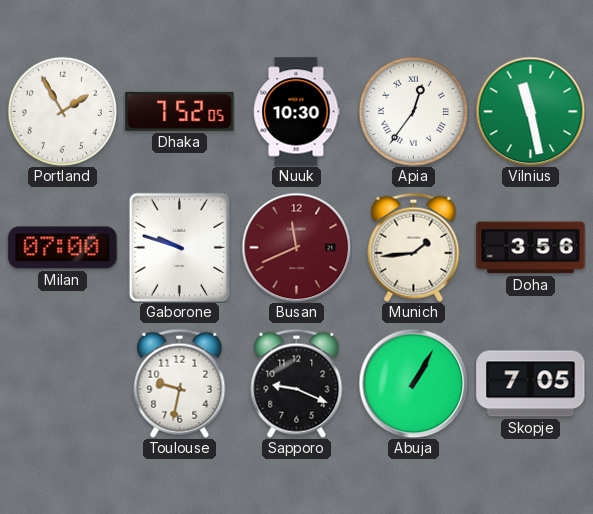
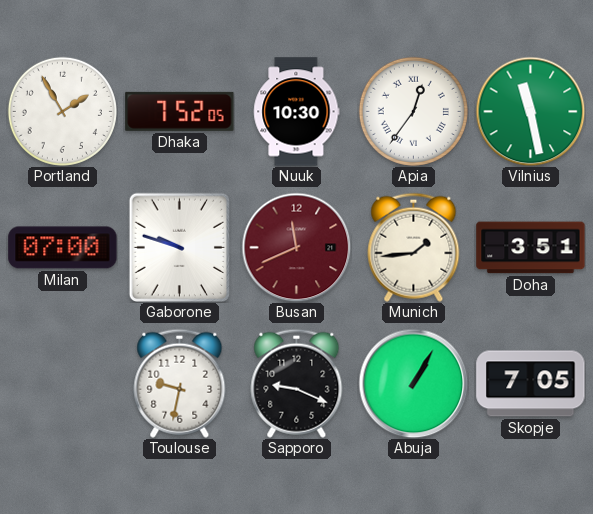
Doha: 3:56 -> 3:51
